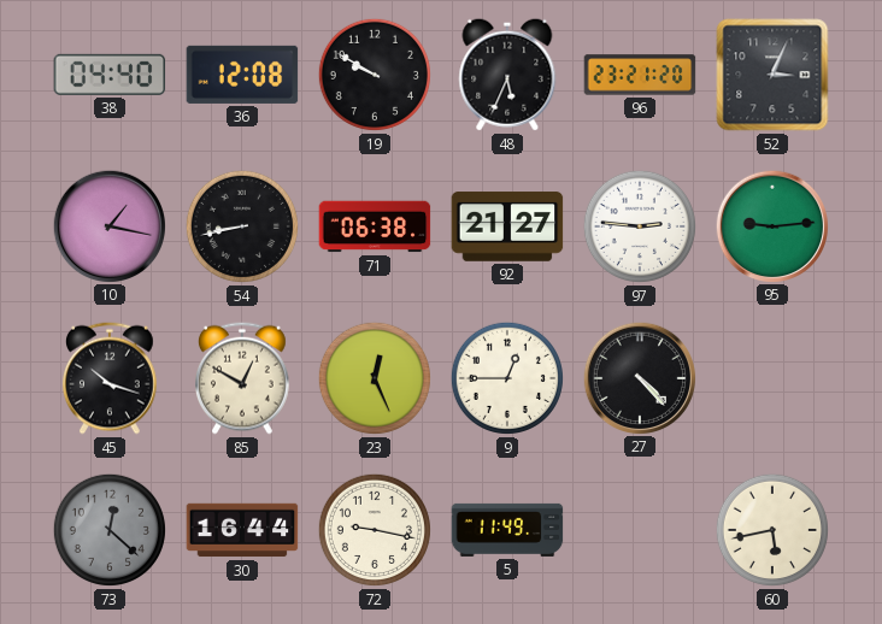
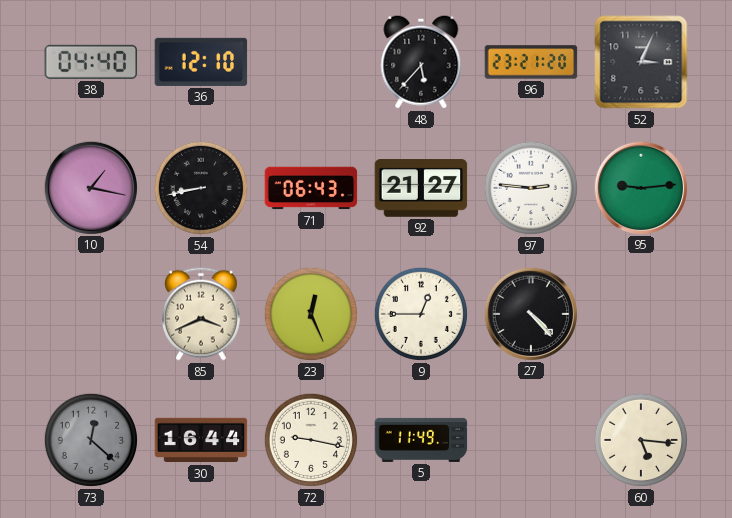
36: 12:08 -> 12:10
19: 9:50 -> none
48: 5:34 -> 5:37
71: 06:38 -> 06:43
45: 10:18 -> none
85: 12:50 -> 3:41
60: 5:43 -> 5:16
